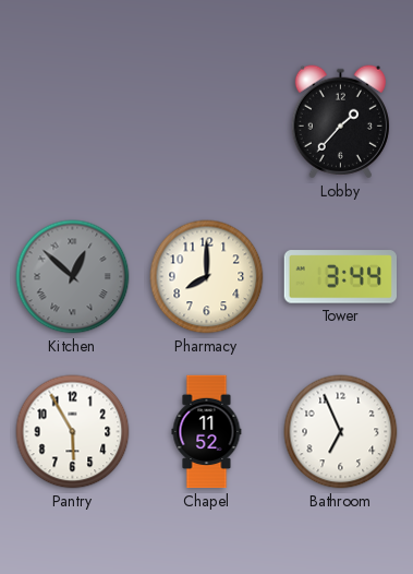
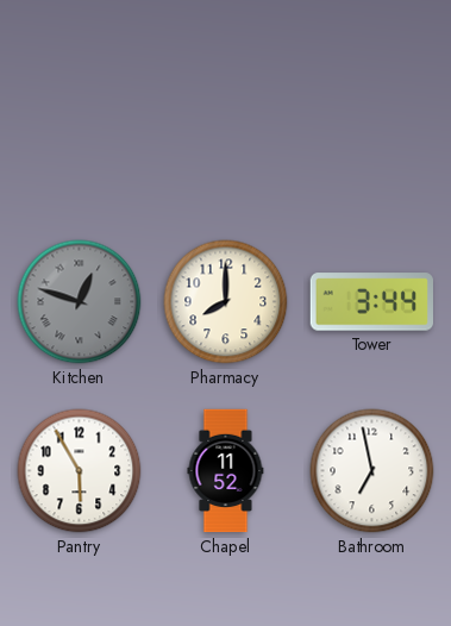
Lobby: 1:37 -> none
Kitchen: 12:52 -> 12:48
Bathroom: 6:56 -> 6:58
